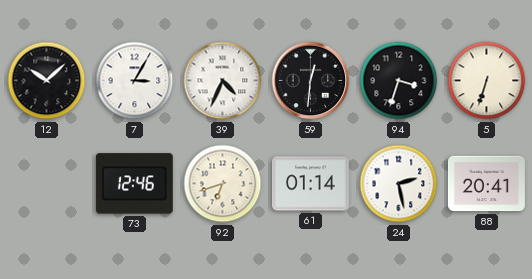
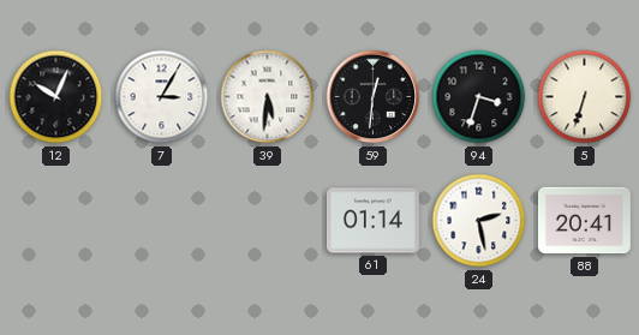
12: 10:08 -> 10:04
39: 4:34 -> 5:31
73: 12:46 -> none
92: 6:42 -> none
